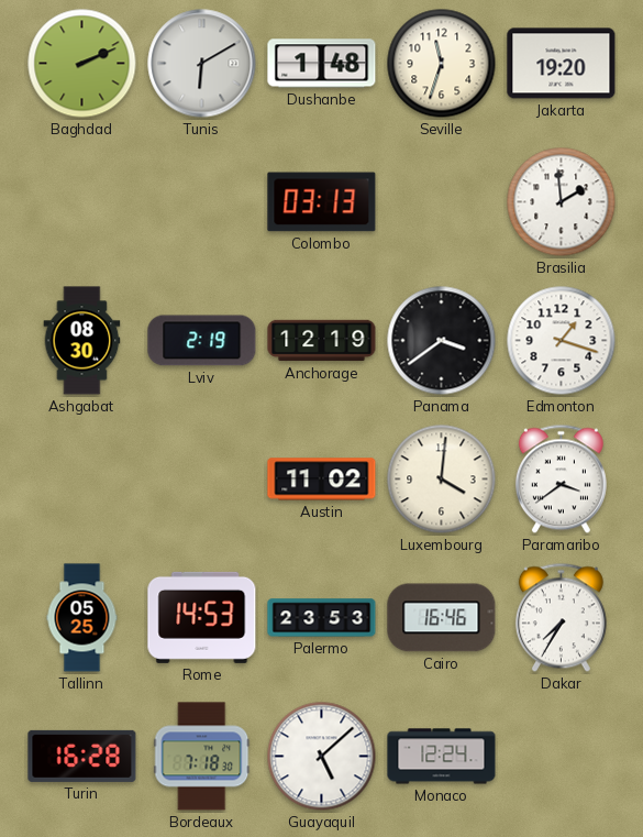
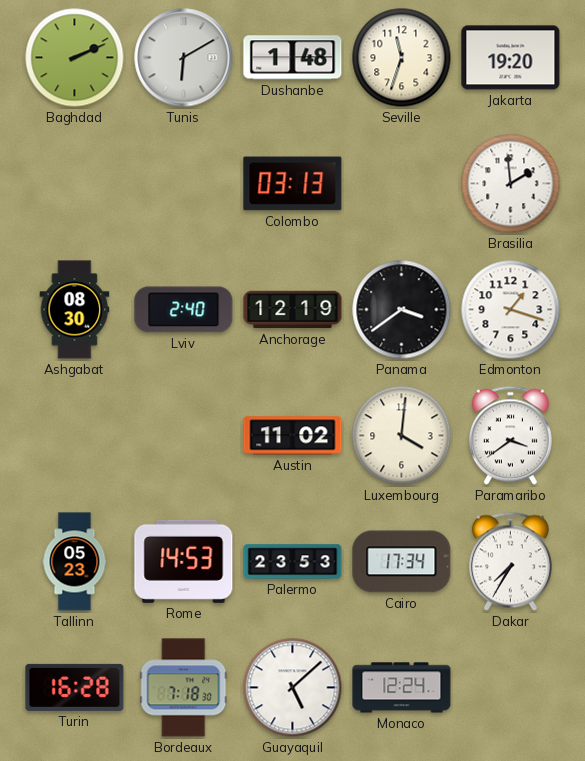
Lviv: 2:19 -> 2:40
Tallinn: 05:25 -> 05:23
Cairo: 16:46 -> 17:34
